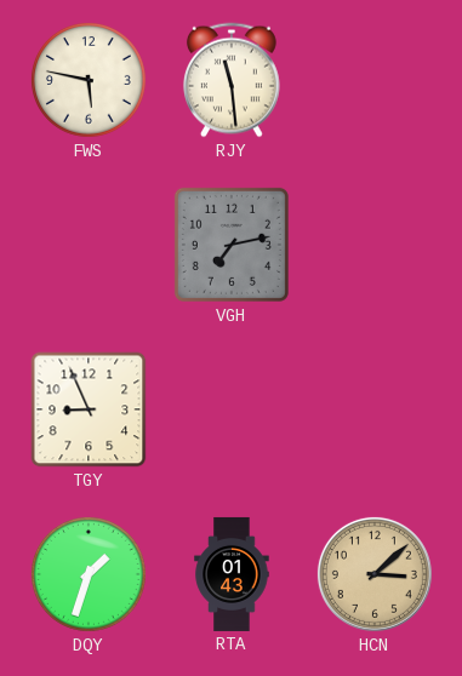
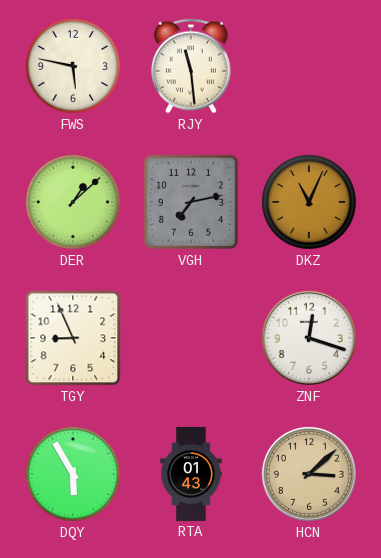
DER: none -> 1:08
DKZ: none -> 11:04
ZNF: none -> 12:18
DQY: 1:33 -> 5:55
